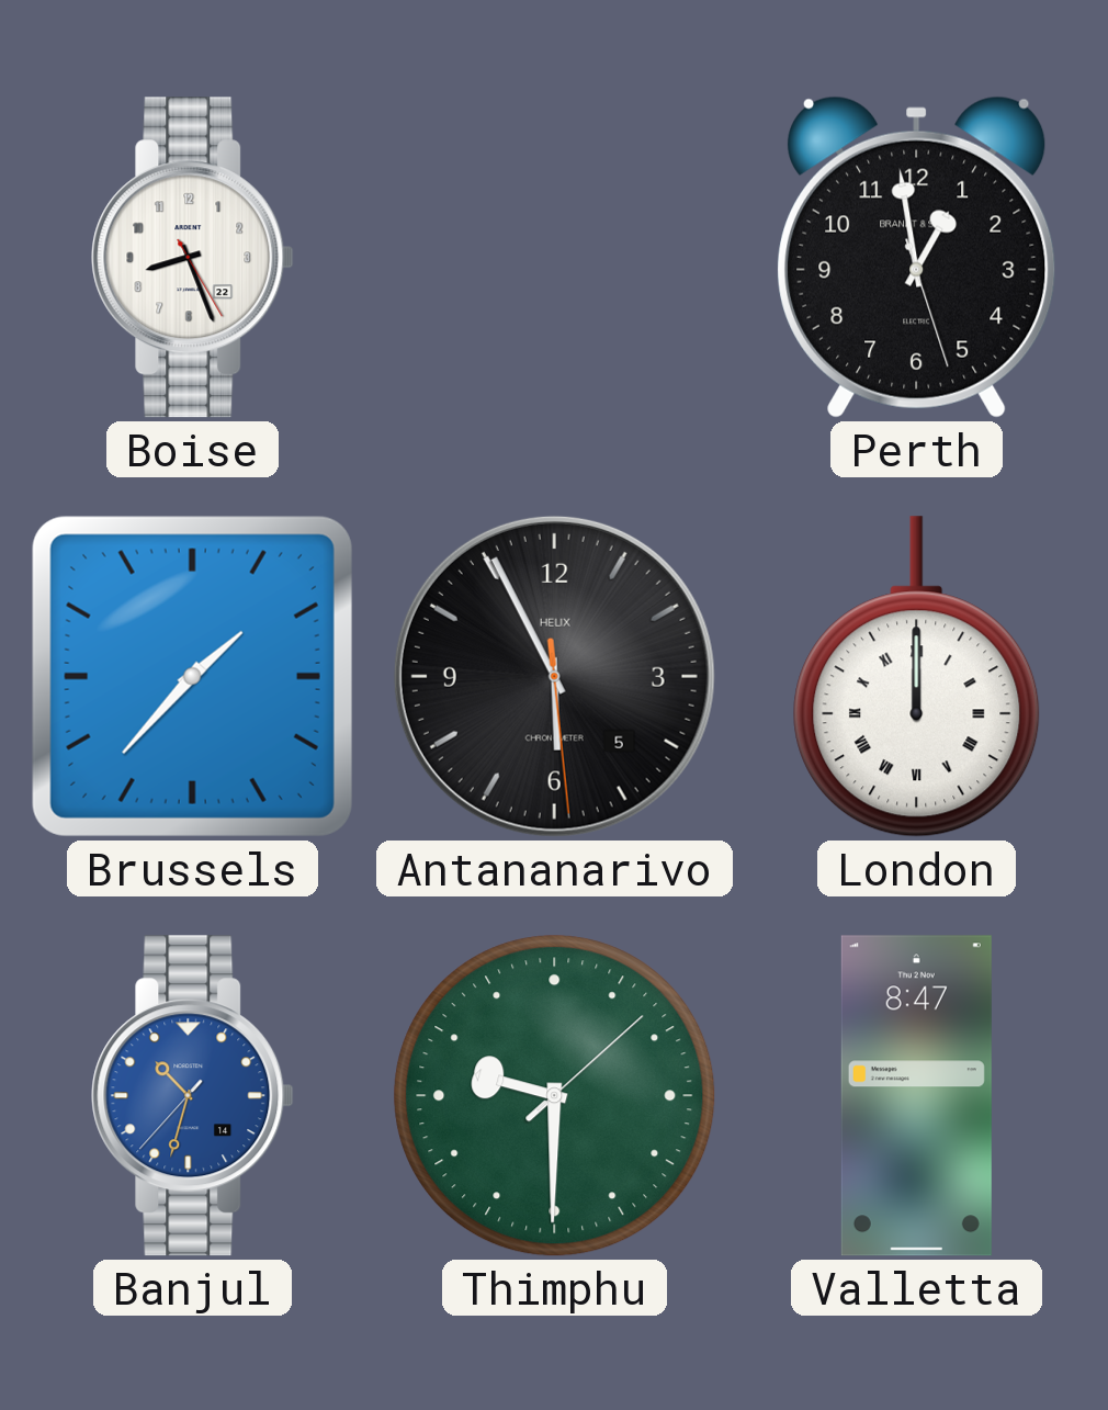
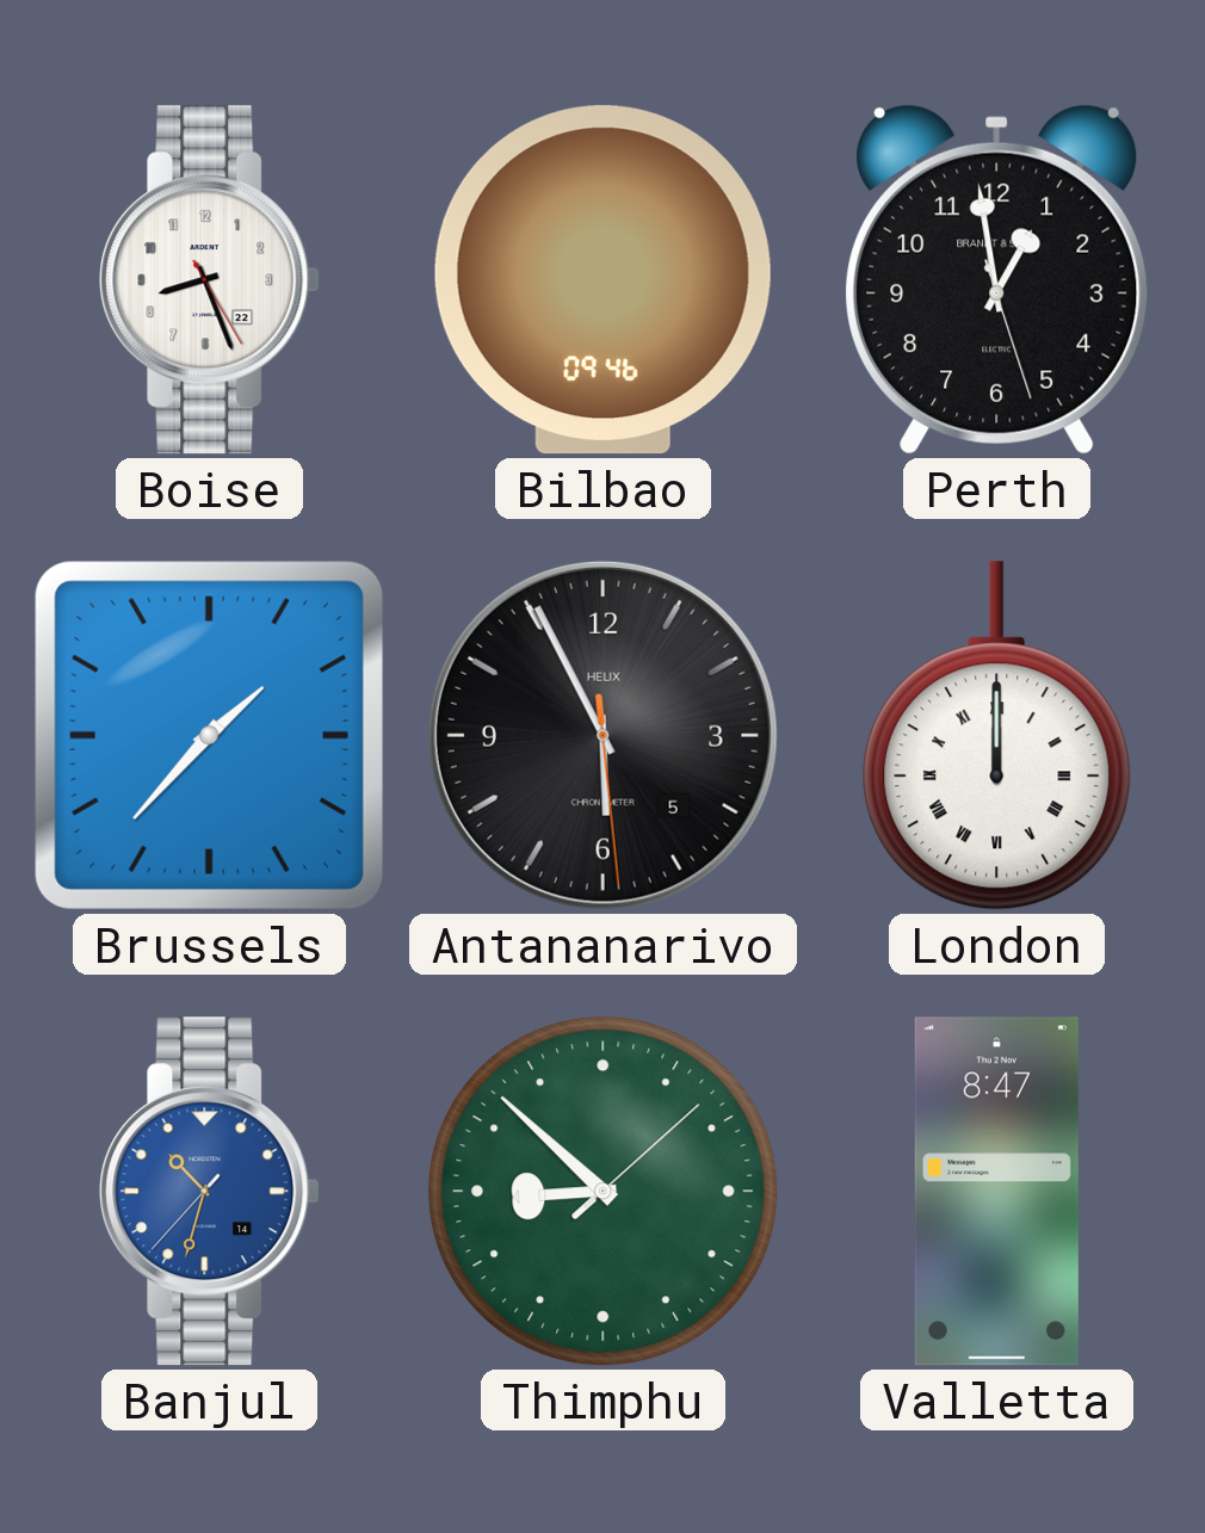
Bilbao: none -> 09:46
Thimphu: 9:30 -> 8:52
